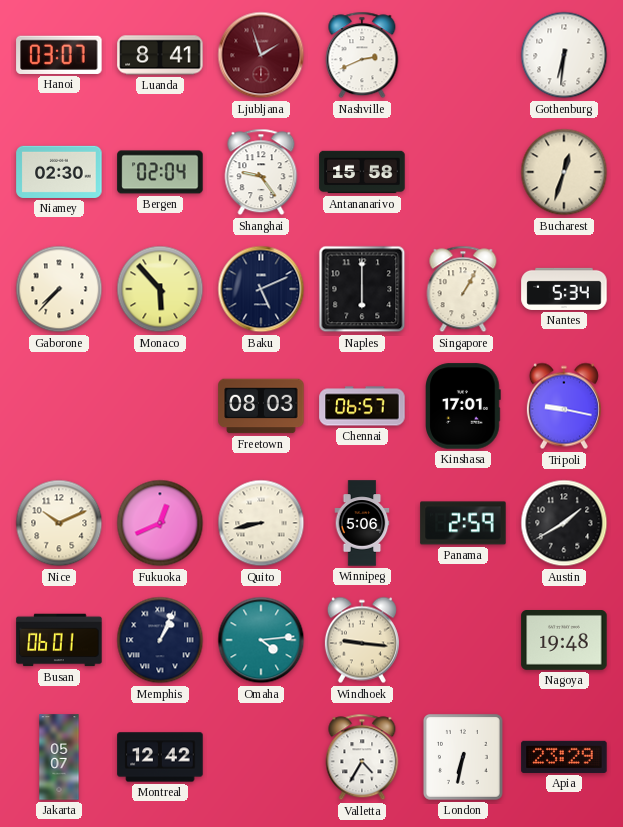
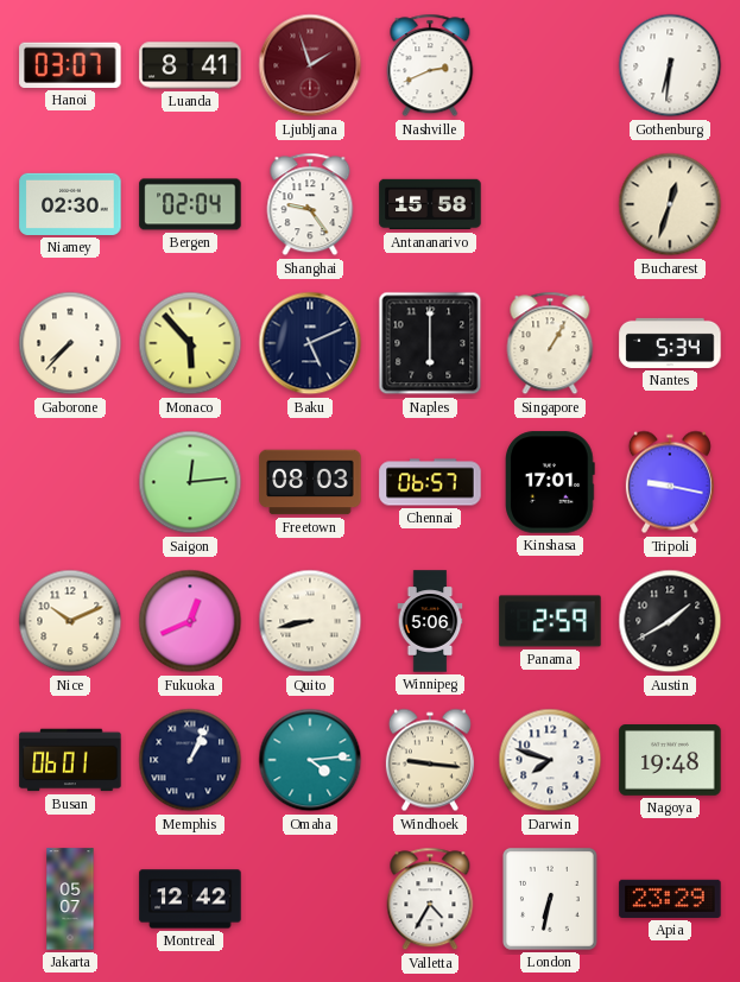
Saigon: none -> 12:14
Darwin: none -> 7:48
